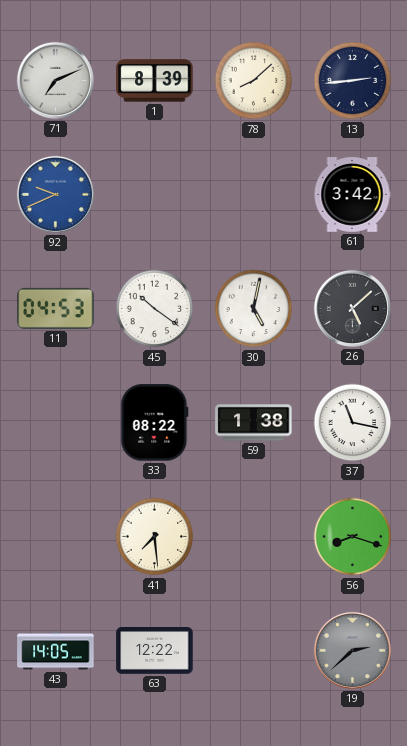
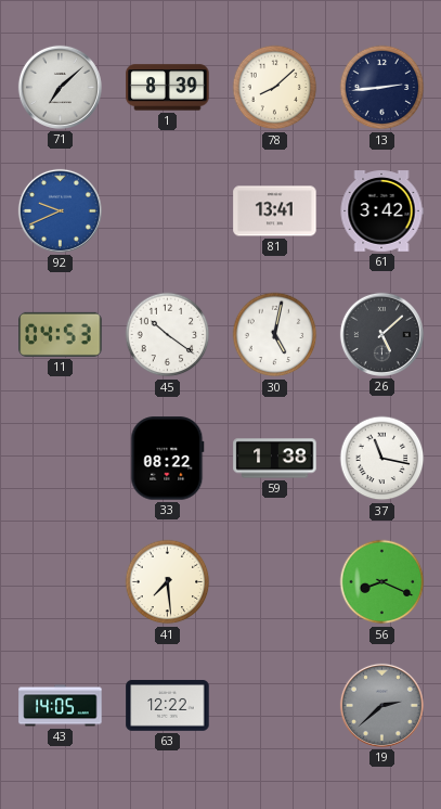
71: 7:11 -> 7:08
81: none -> 13:41
56: 8:18 -> 8:19
